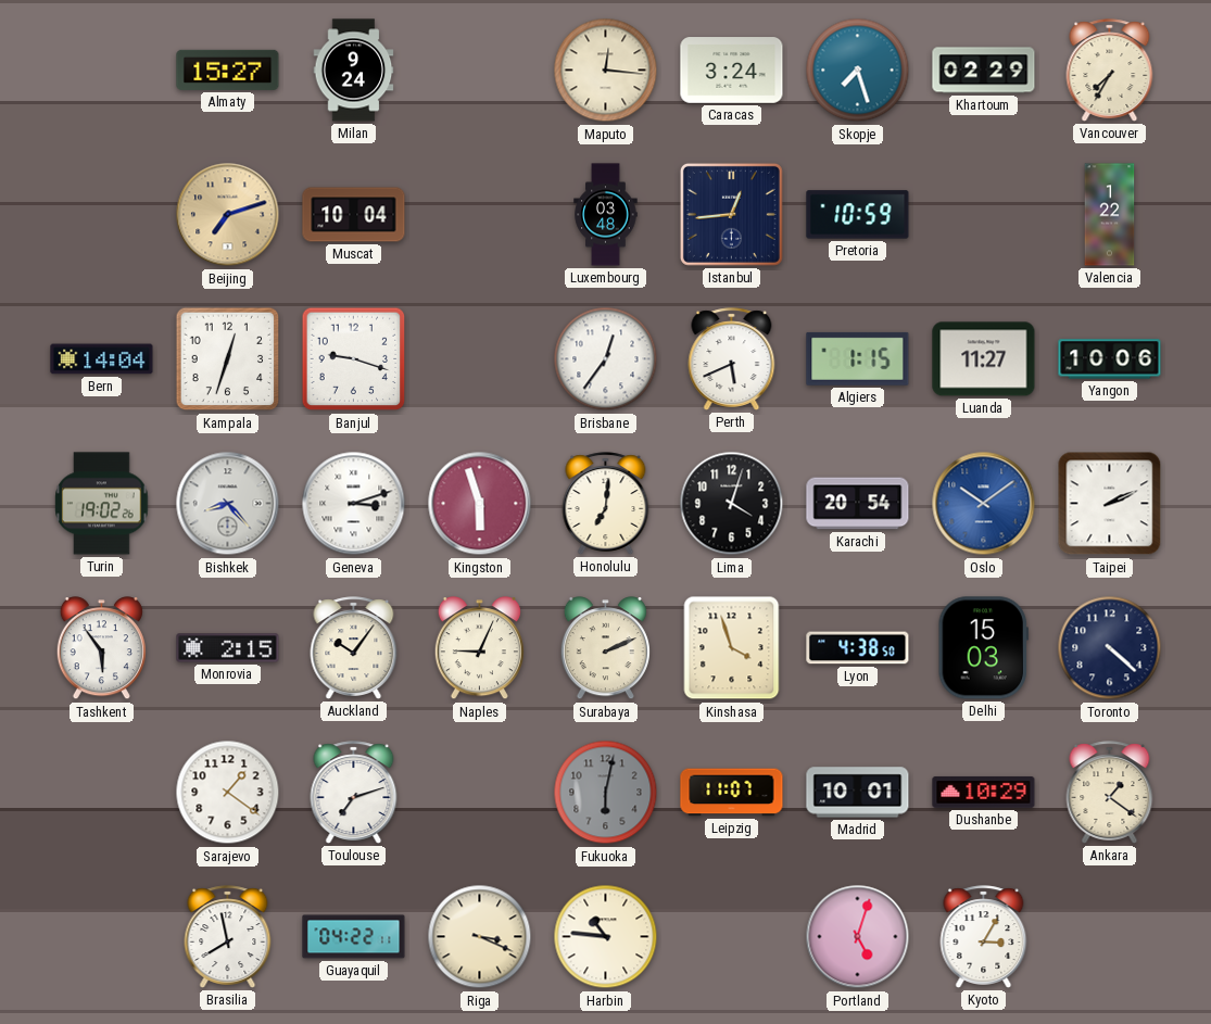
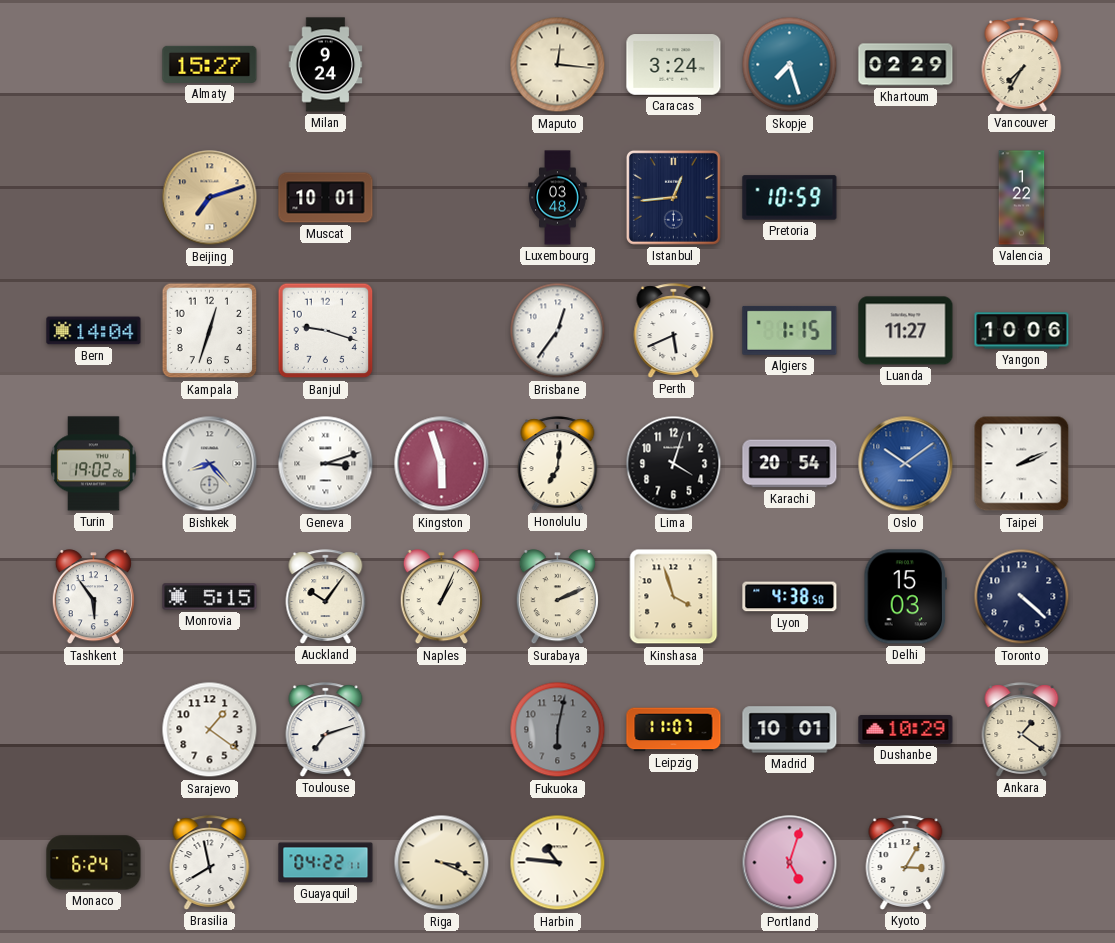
Muscat: 10:04 -> 10:01
Monrovia: 2:15 -> 5:15
Naples: 9:04 -> 1:04
Monaco: none -> 6:24
